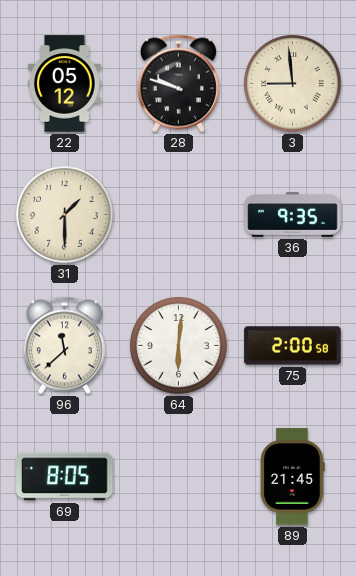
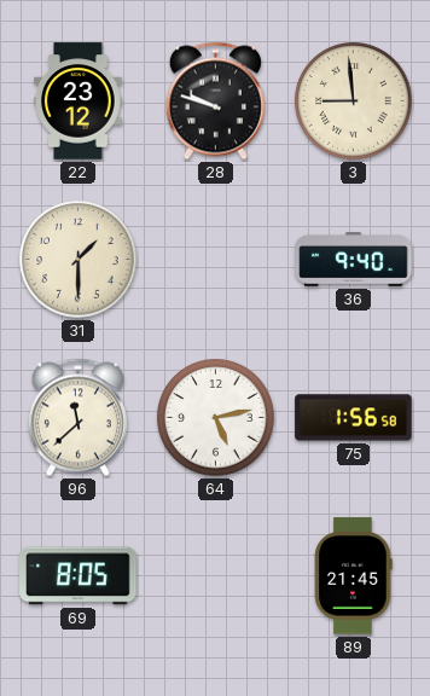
22: 05:12 -> 23:12
36: 9:35 -> 9:40
64: 6:01 -> 5:13
75: 2:00 -> 1:56
